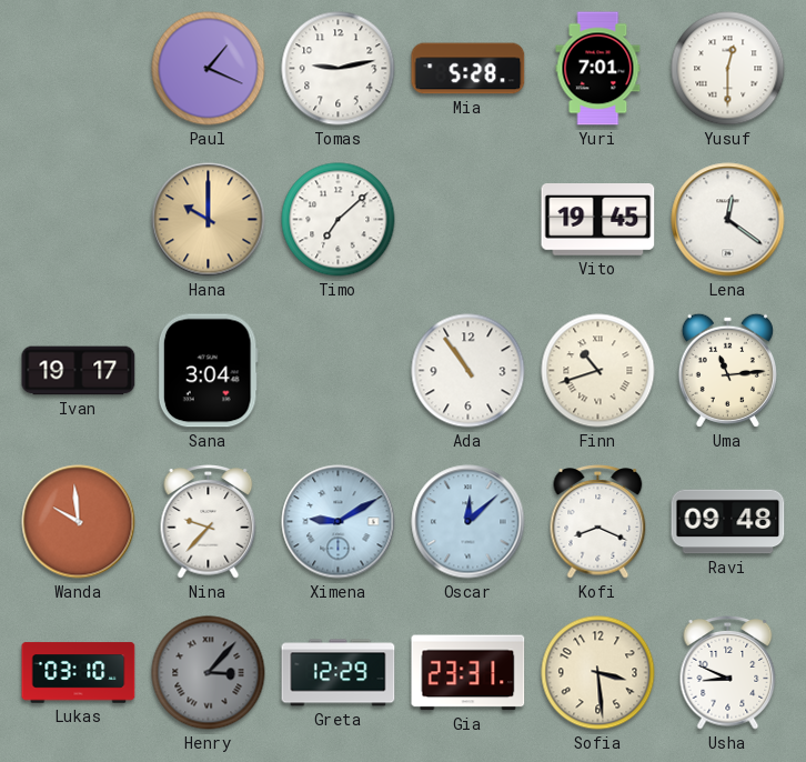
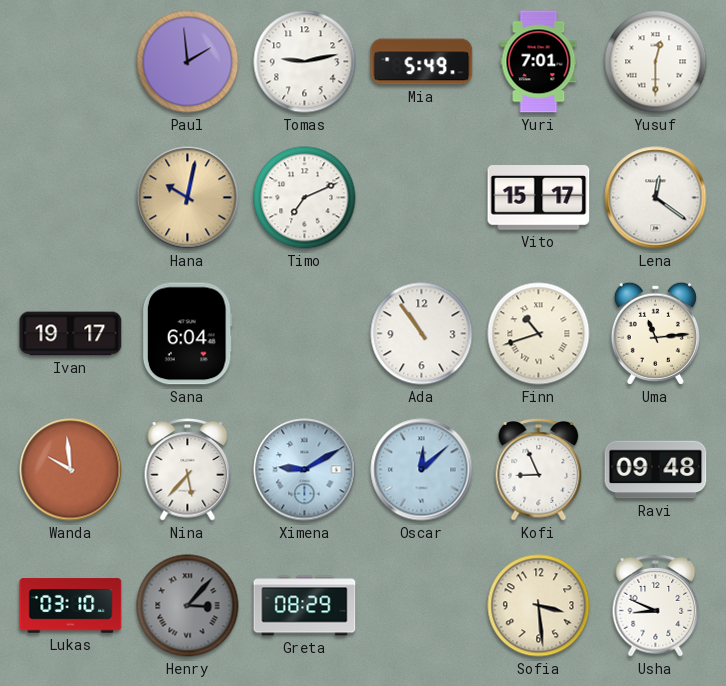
Paul: 1:19 -> 1:59
Mia: 5:28 -> 5:49
Hana: 10:00 -> 10:02
Timo: 7:08 -> 7:11
Vito: 19:45 -> 15:17
Sana: 3:04 -> 6:04
Nina: 9:37 -> 5:37
Kofi: 8:19 -> 8:56
Greta: 12:29 -> 08:29
Gia: 23:31 -> none
